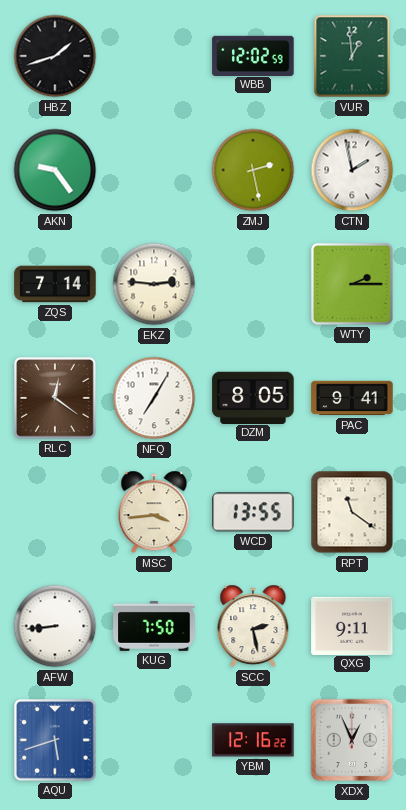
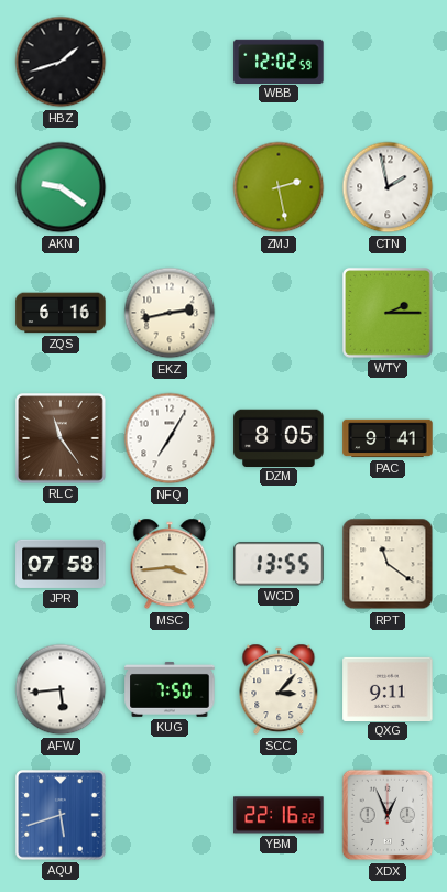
VUR: 12:59 -> none
AKN: 9:24 -> 9:21
ZQS: 7:14 -> 6:16
EKZ: 2:46 -> 2:43
RLC: 12:21 -> 11:24
JPR: none -> 07:58
AFW: 8:44 -> 5:44
SCC: 2:28 -> 3:07
YBM: 12:16 -> 22:16
